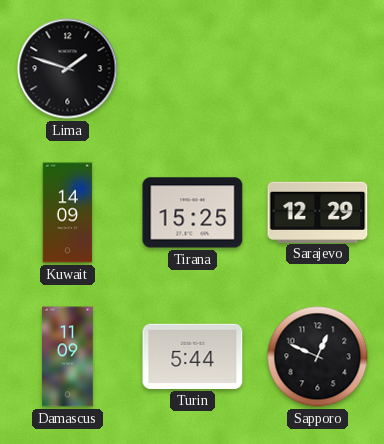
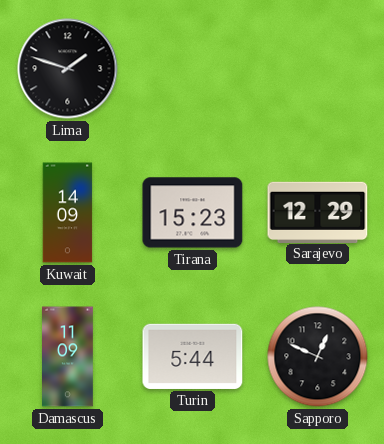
Tirana: 15:25 -> 15:23
